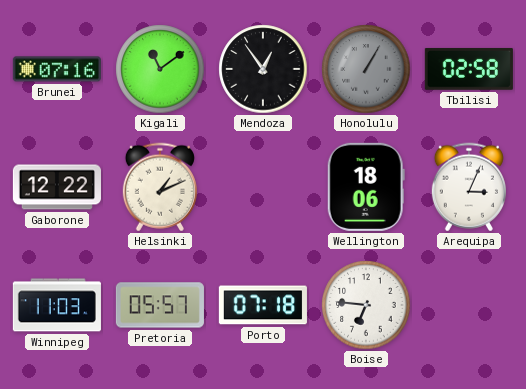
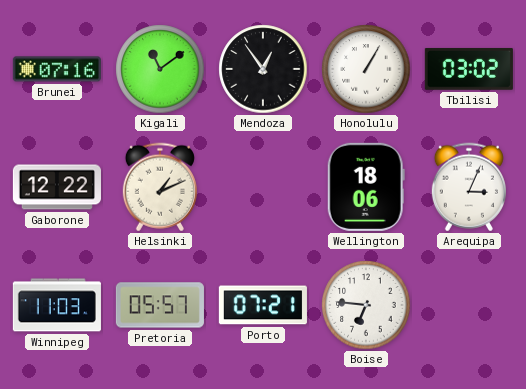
Honolulu dial: grey -> white
Tbilisi: 02:58 -> 03:02
Porto: 07:18 -> 07:21
